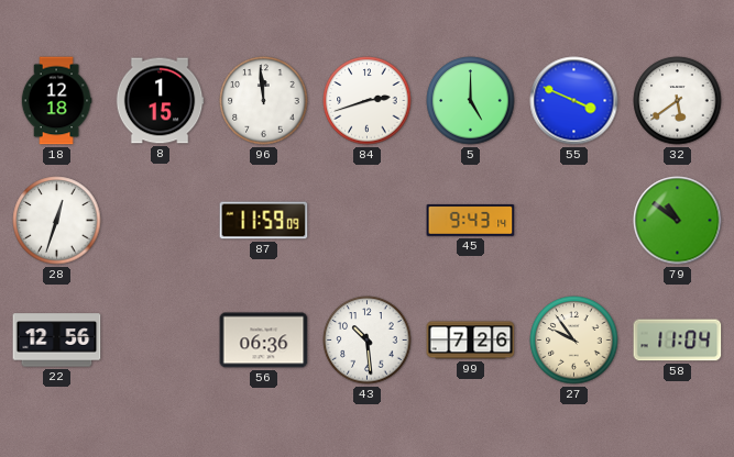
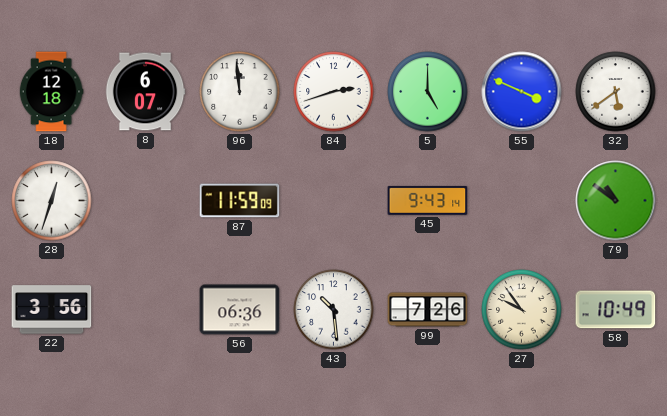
8: 1:15 -> 6:07
22: 12:56 -> 3:56
58: 11:04 -> 10:49
